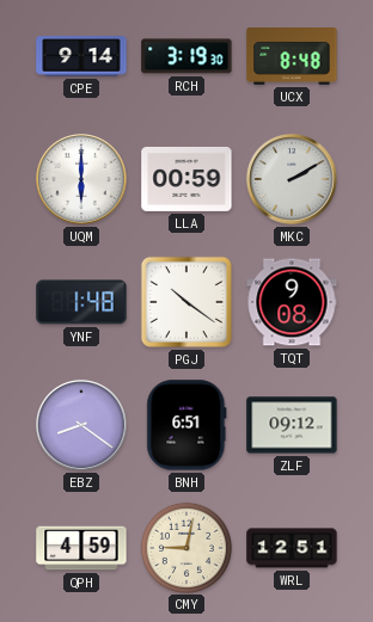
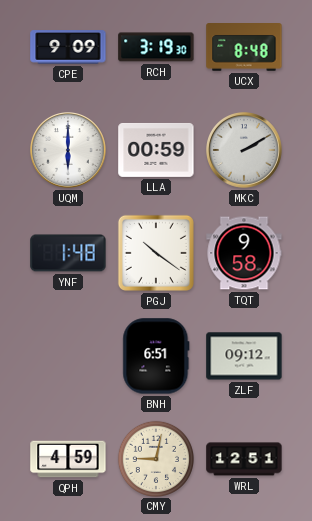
CPE: 9:14 -> 9:09
TQT: 9:08 -> 9:58
EBZ: 8:21 -> none
